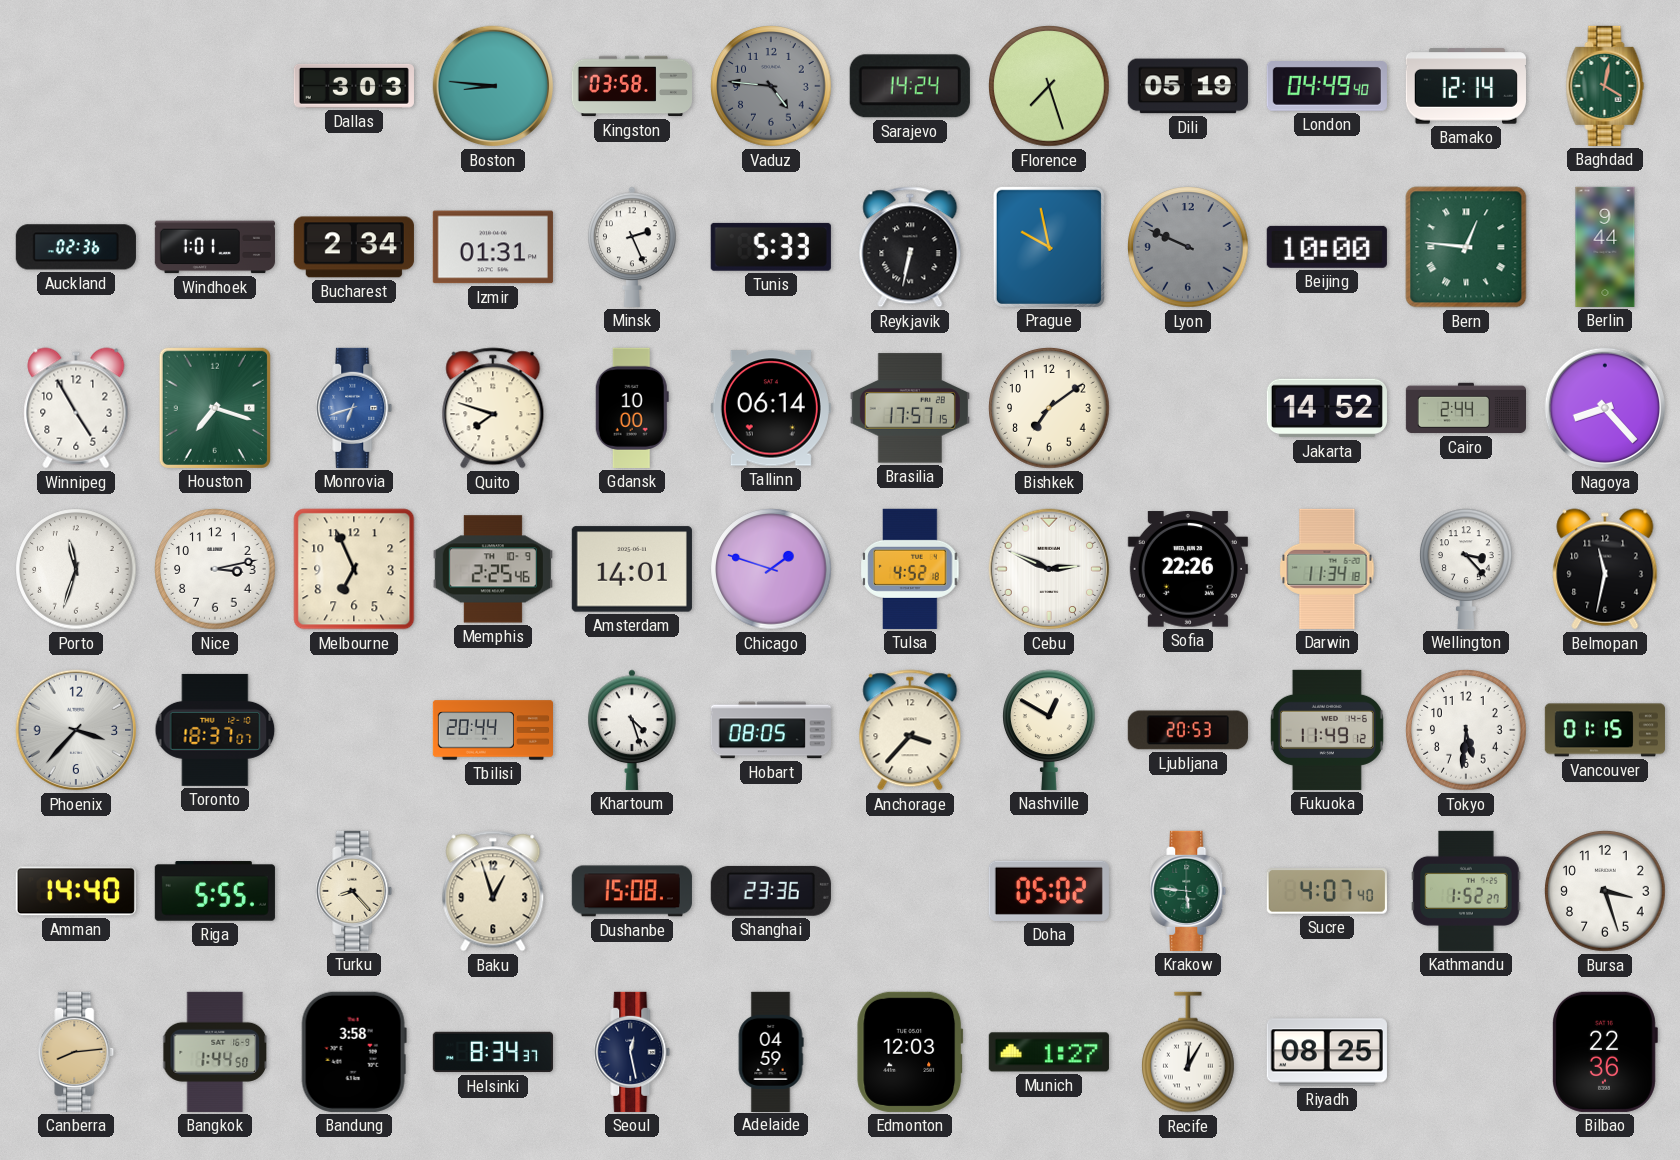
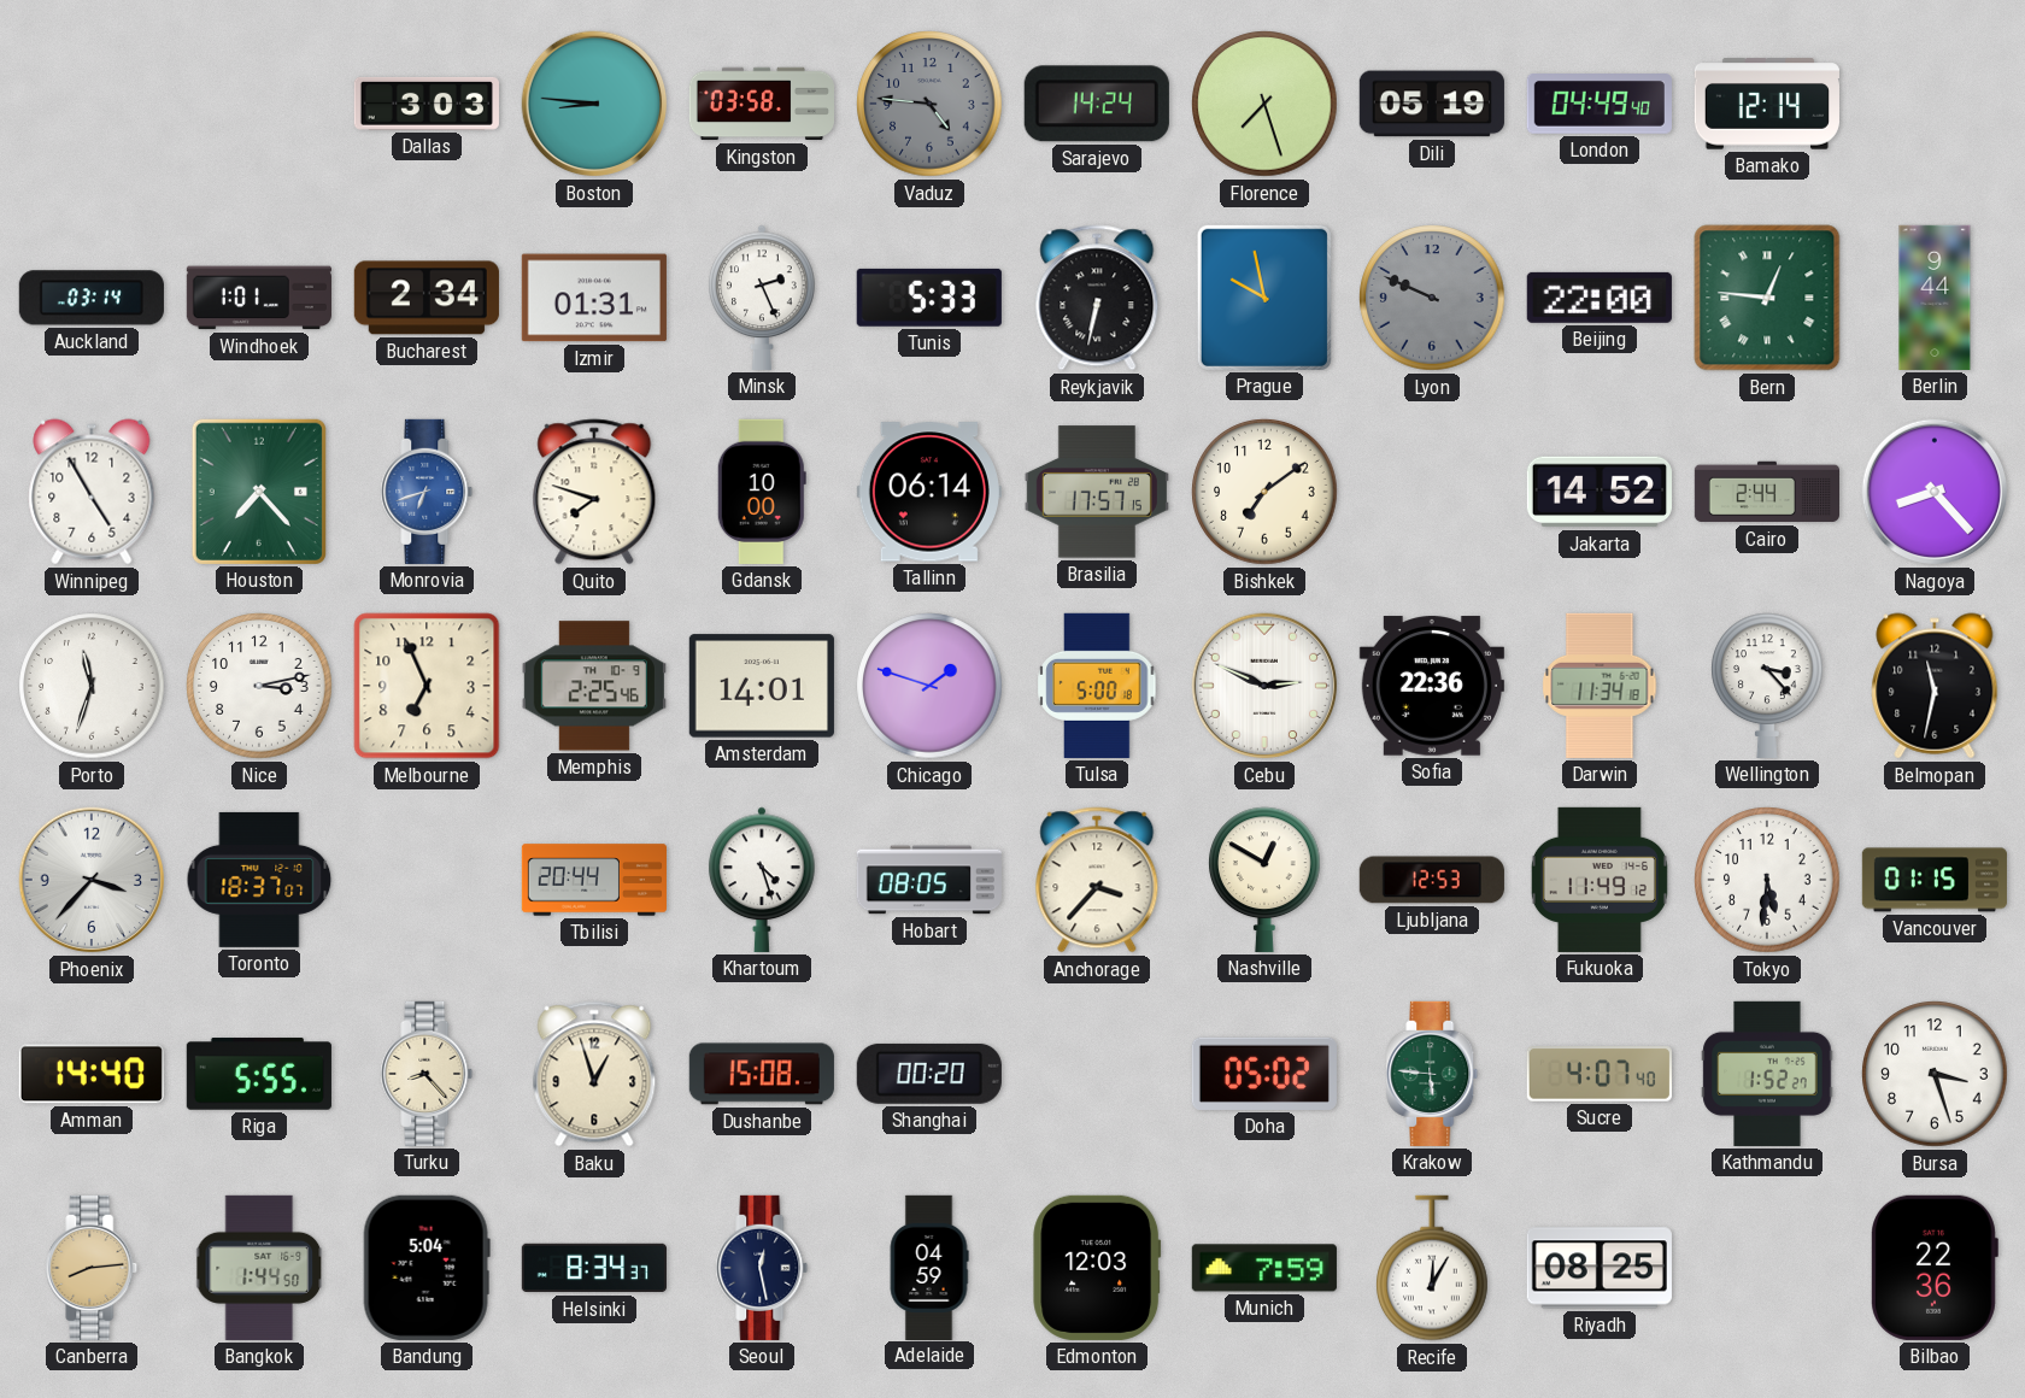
Baghdad: 4:02 -> none
Auckland: 02:36 -> 03:14
Beijing: 10:00 -> 22:00
Houston: 7:18 -> 7:23
Tulsa: 4:52 -> 5:00
Sofia: 22:26 -> 22:36
Ljubljana: 20:53 -> 12:53
Shanghai: 23:36 -> 00:20
Bandung: 3:58 -> 5:04
Munich: 1:27 -> 7:59
